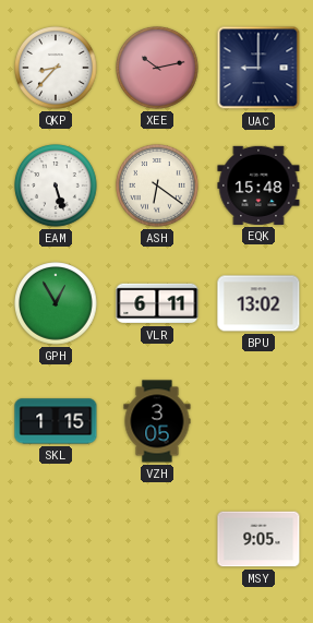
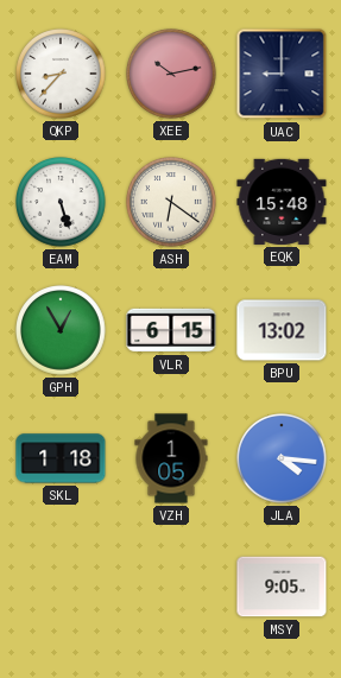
VLR: 6:11 -> 6:15
SKL: 1:15 -> 1:18
VZH: 3:05 -> 1:05
JLA: none -> 4:16
